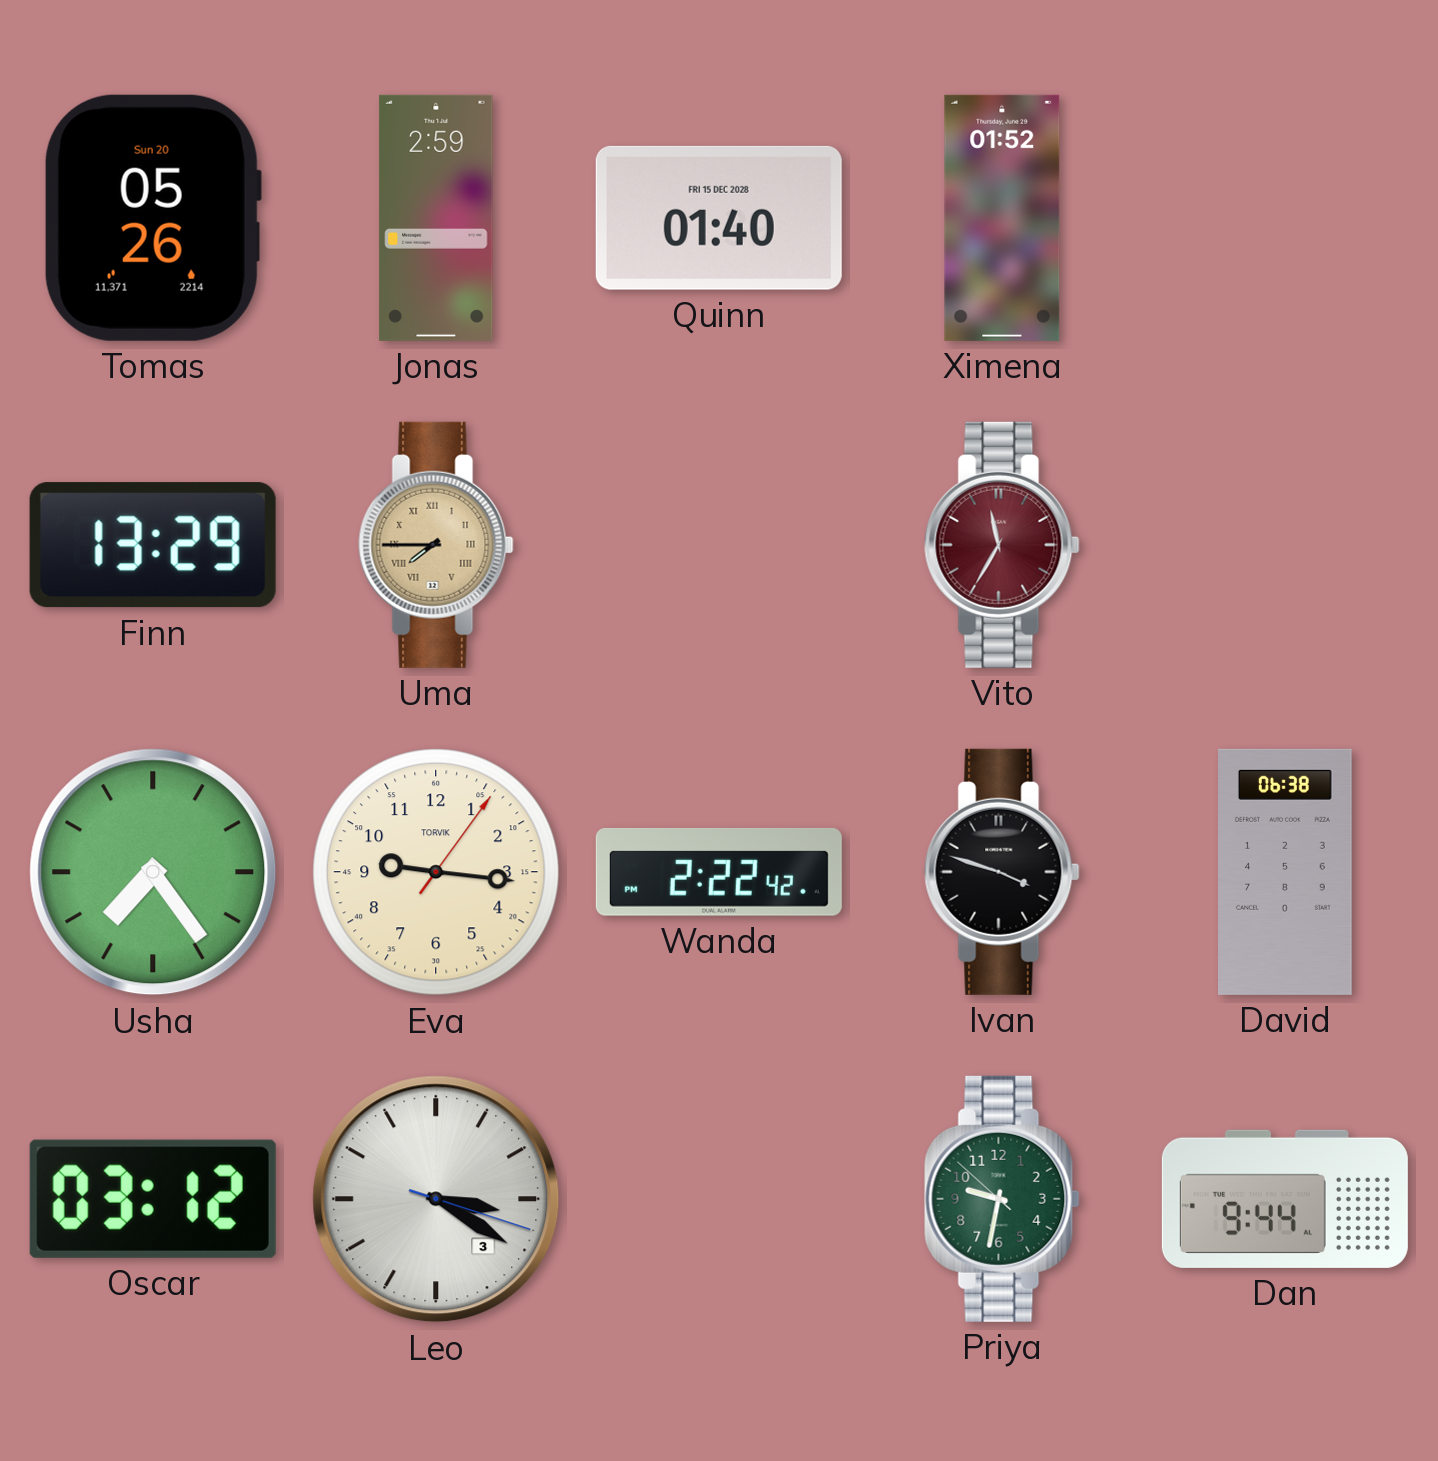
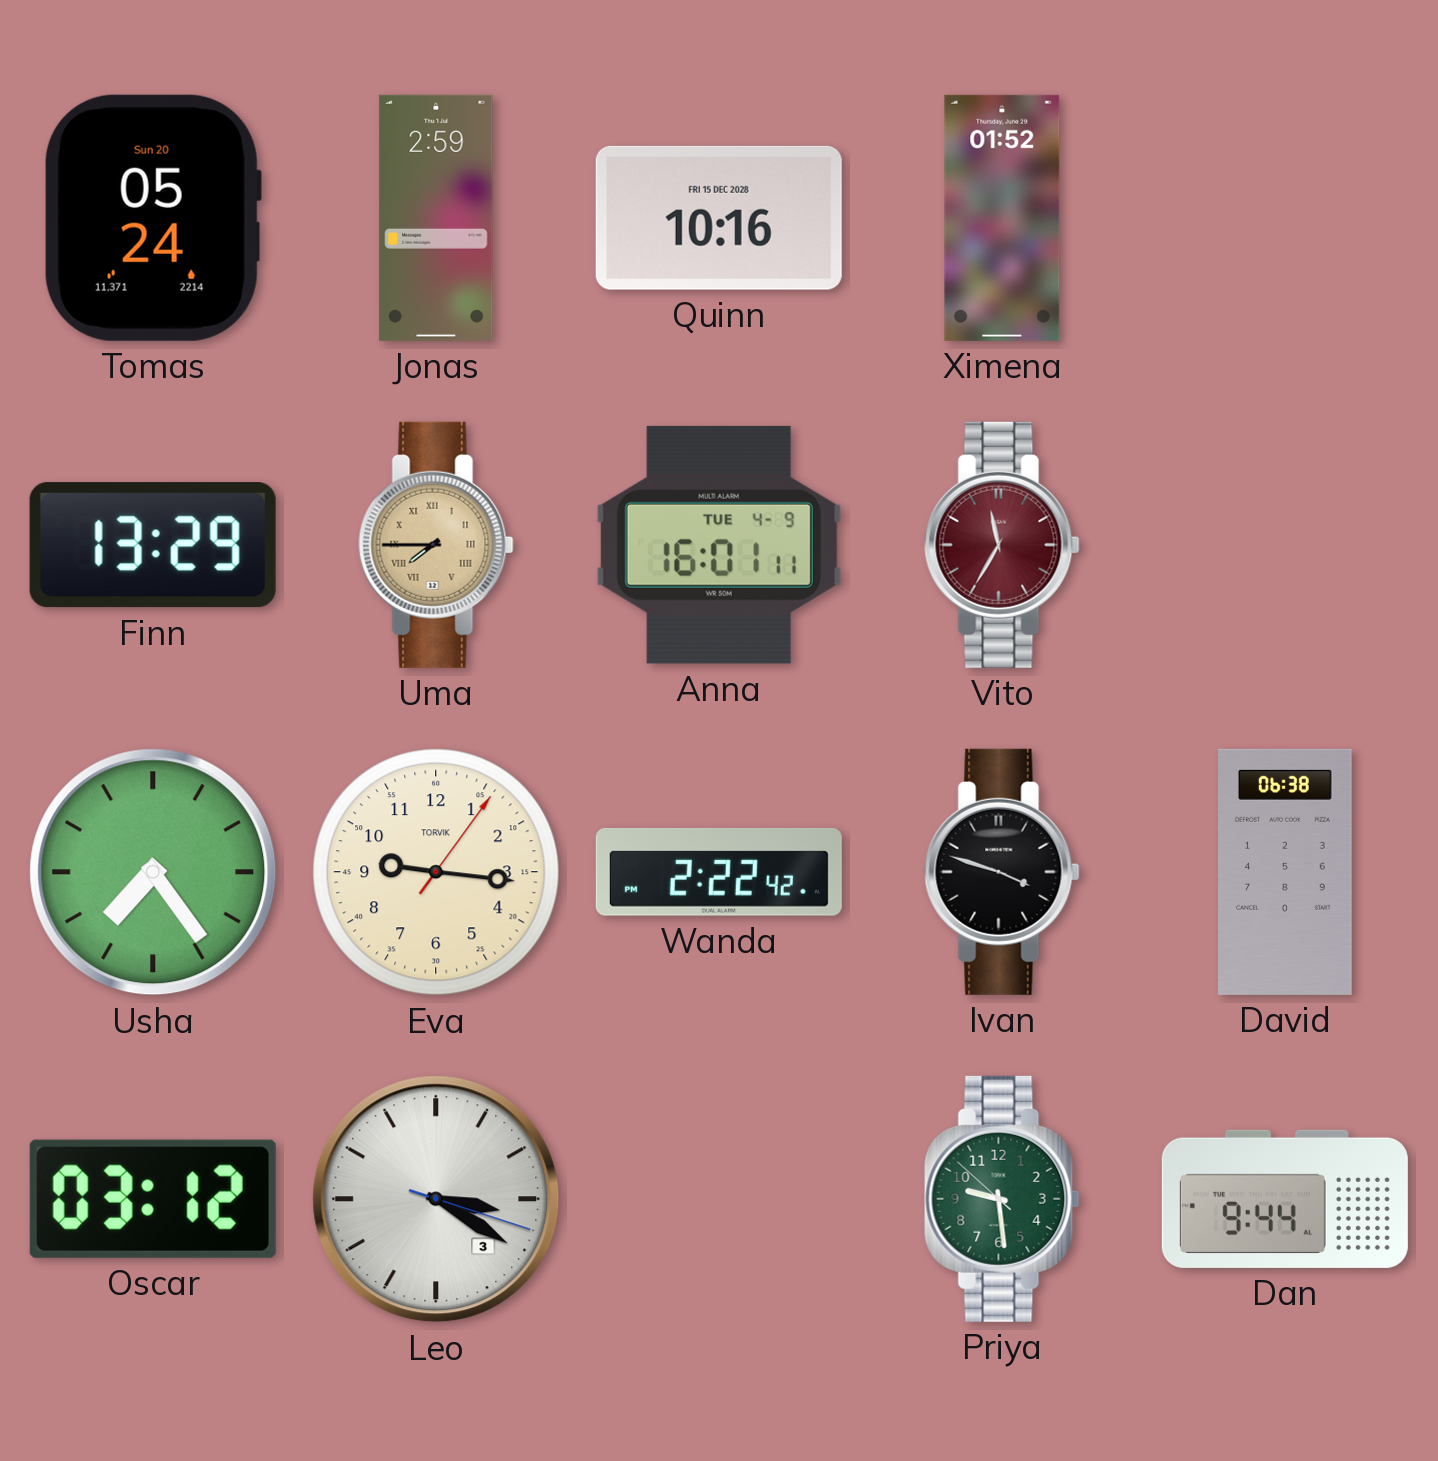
Tomas: 05:26 -> 05:24
Quinn: 01:40 -> 10:16
Anna: none -> 16:01
Priya: 9:31 -> 9:28
